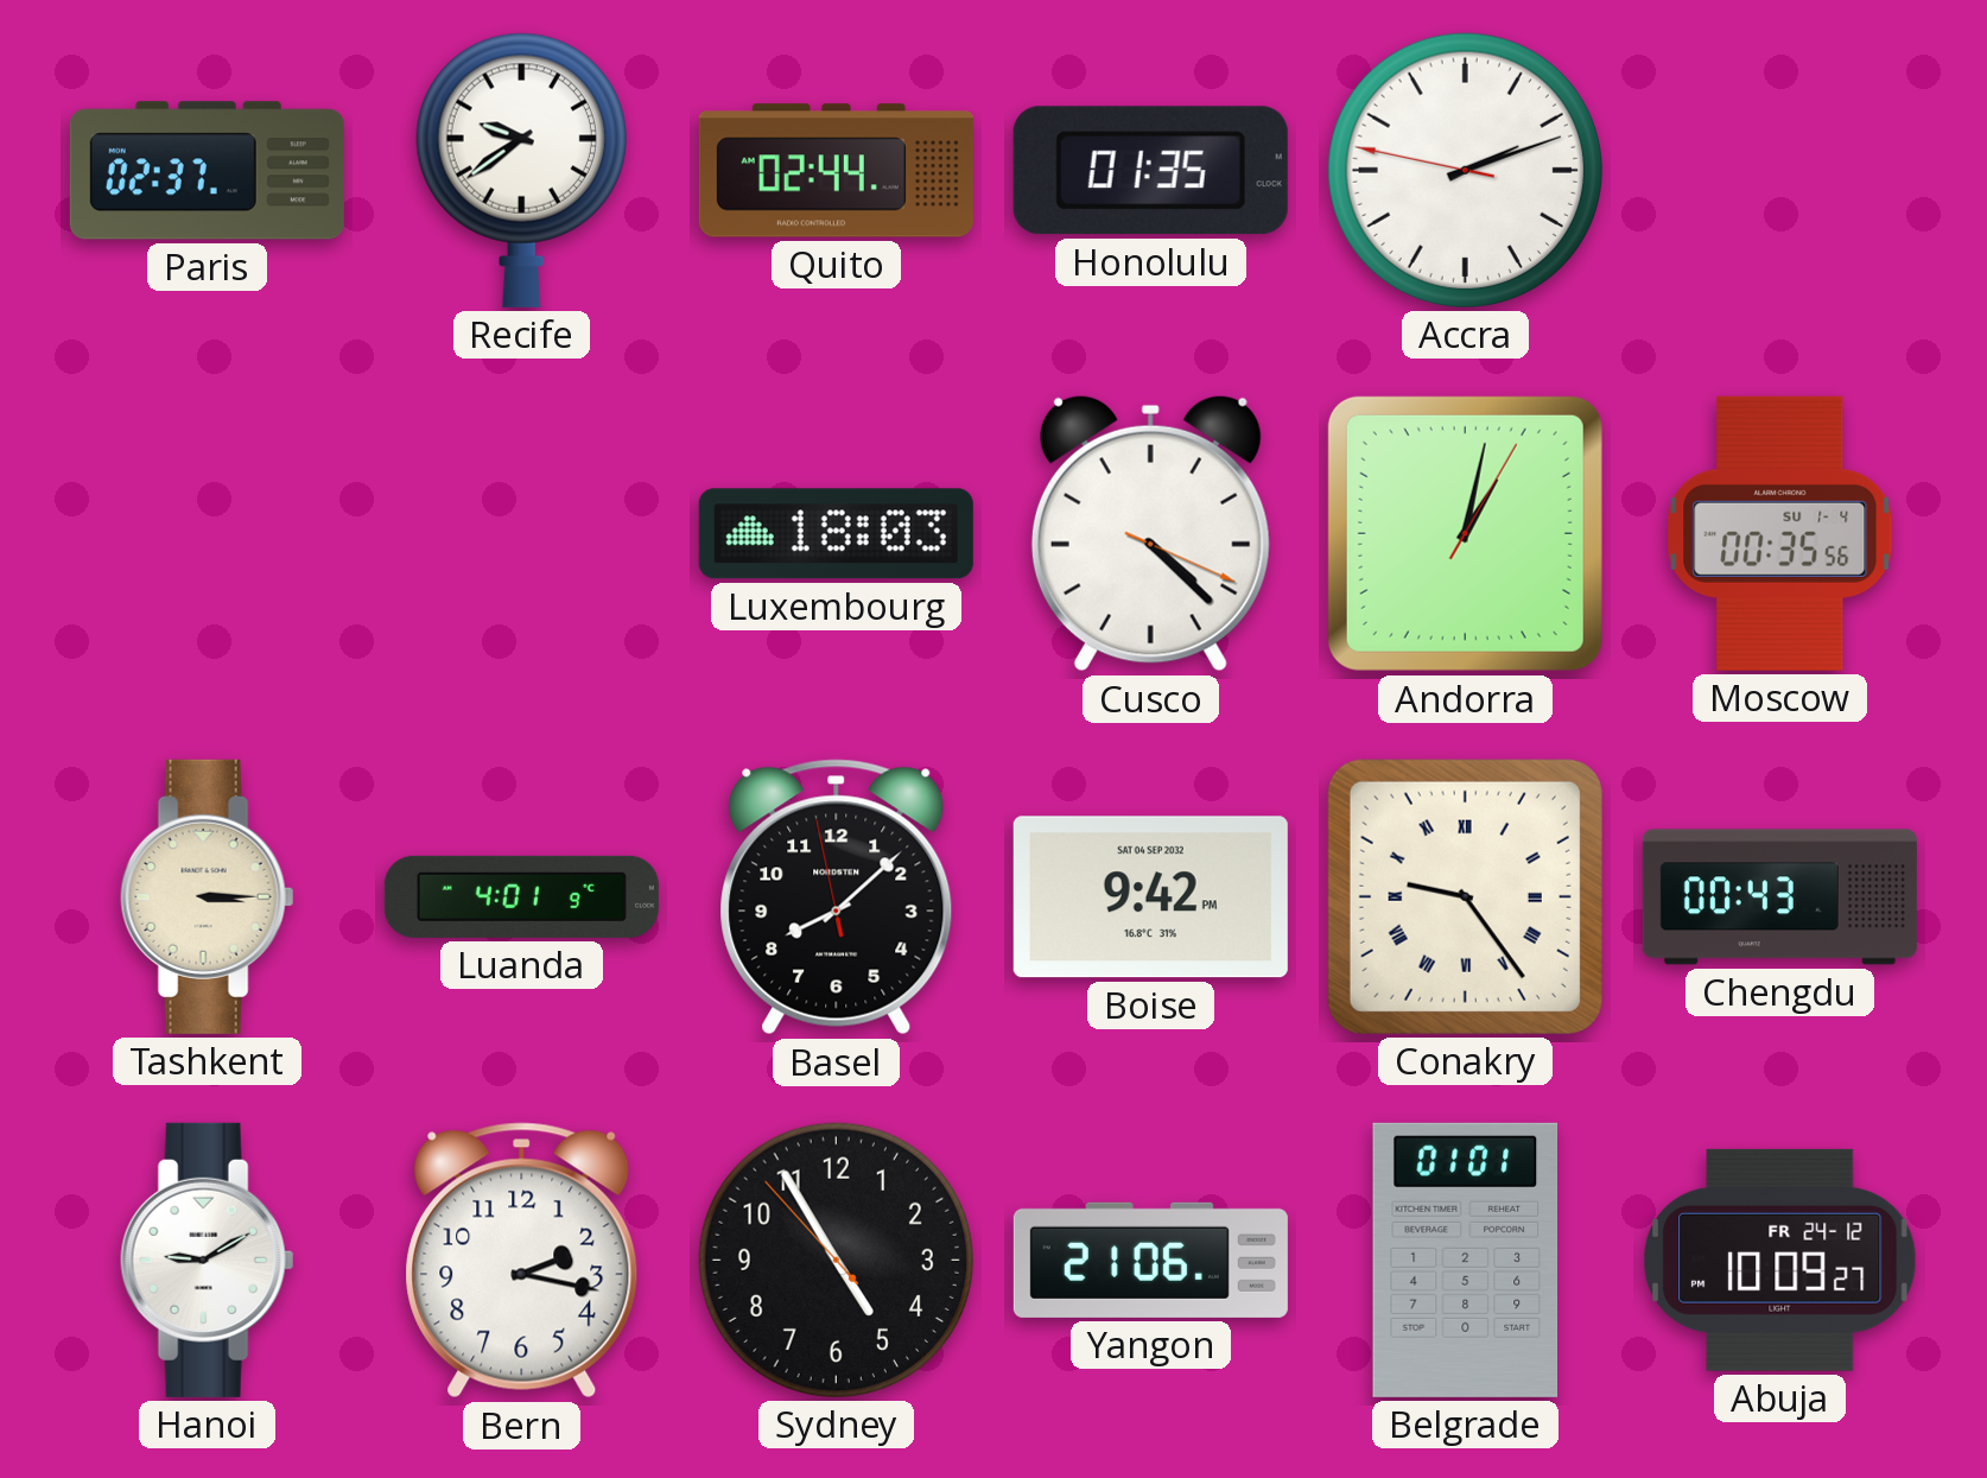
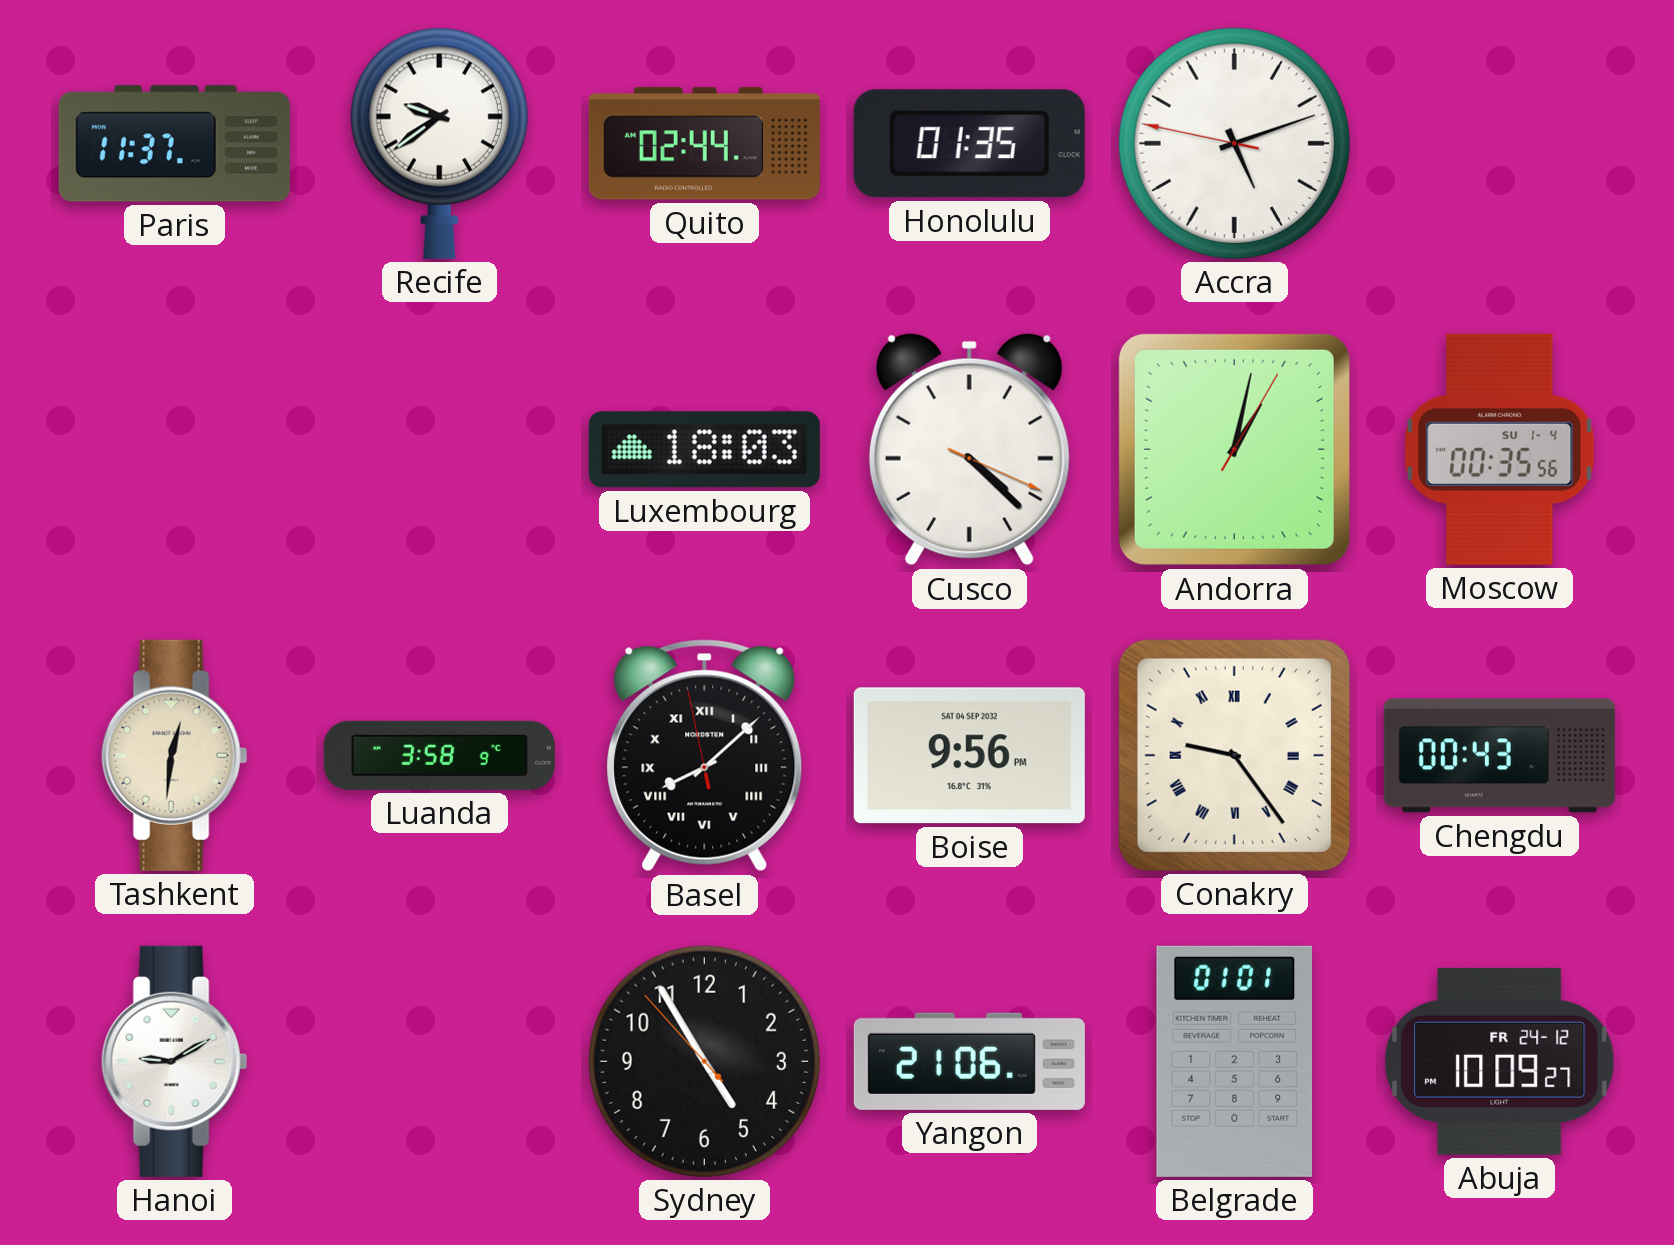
Paris: 02:37 -> 11:37
Accra: 2:11 -> 5:11
Tashkent: 3:15 -> 12:31
Luanda: 4:01 -> 3:58
Basel numerals: Arabic -> Roman
Boise: 9:42 -> 9:56
Bern: 2:17 -> none
